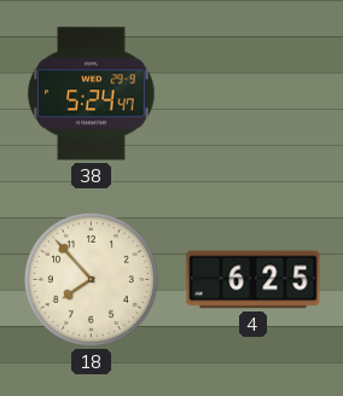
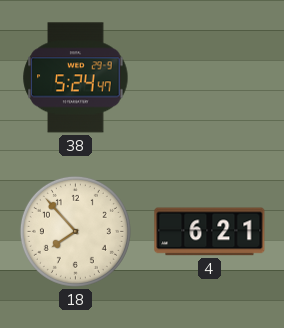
4: 6:25 -> 6:21
